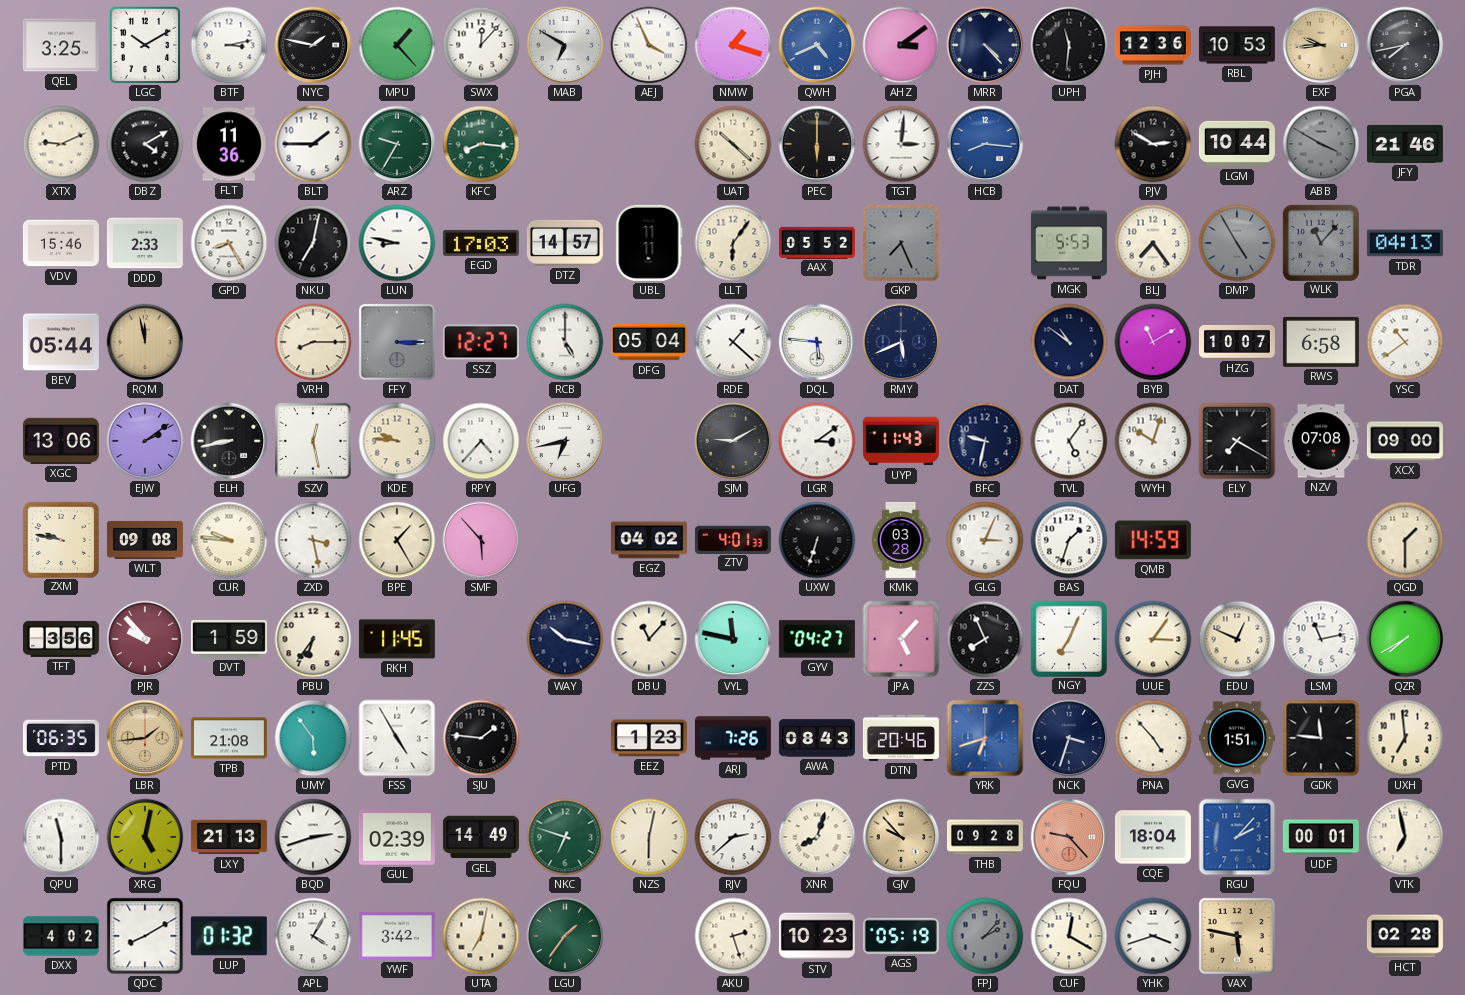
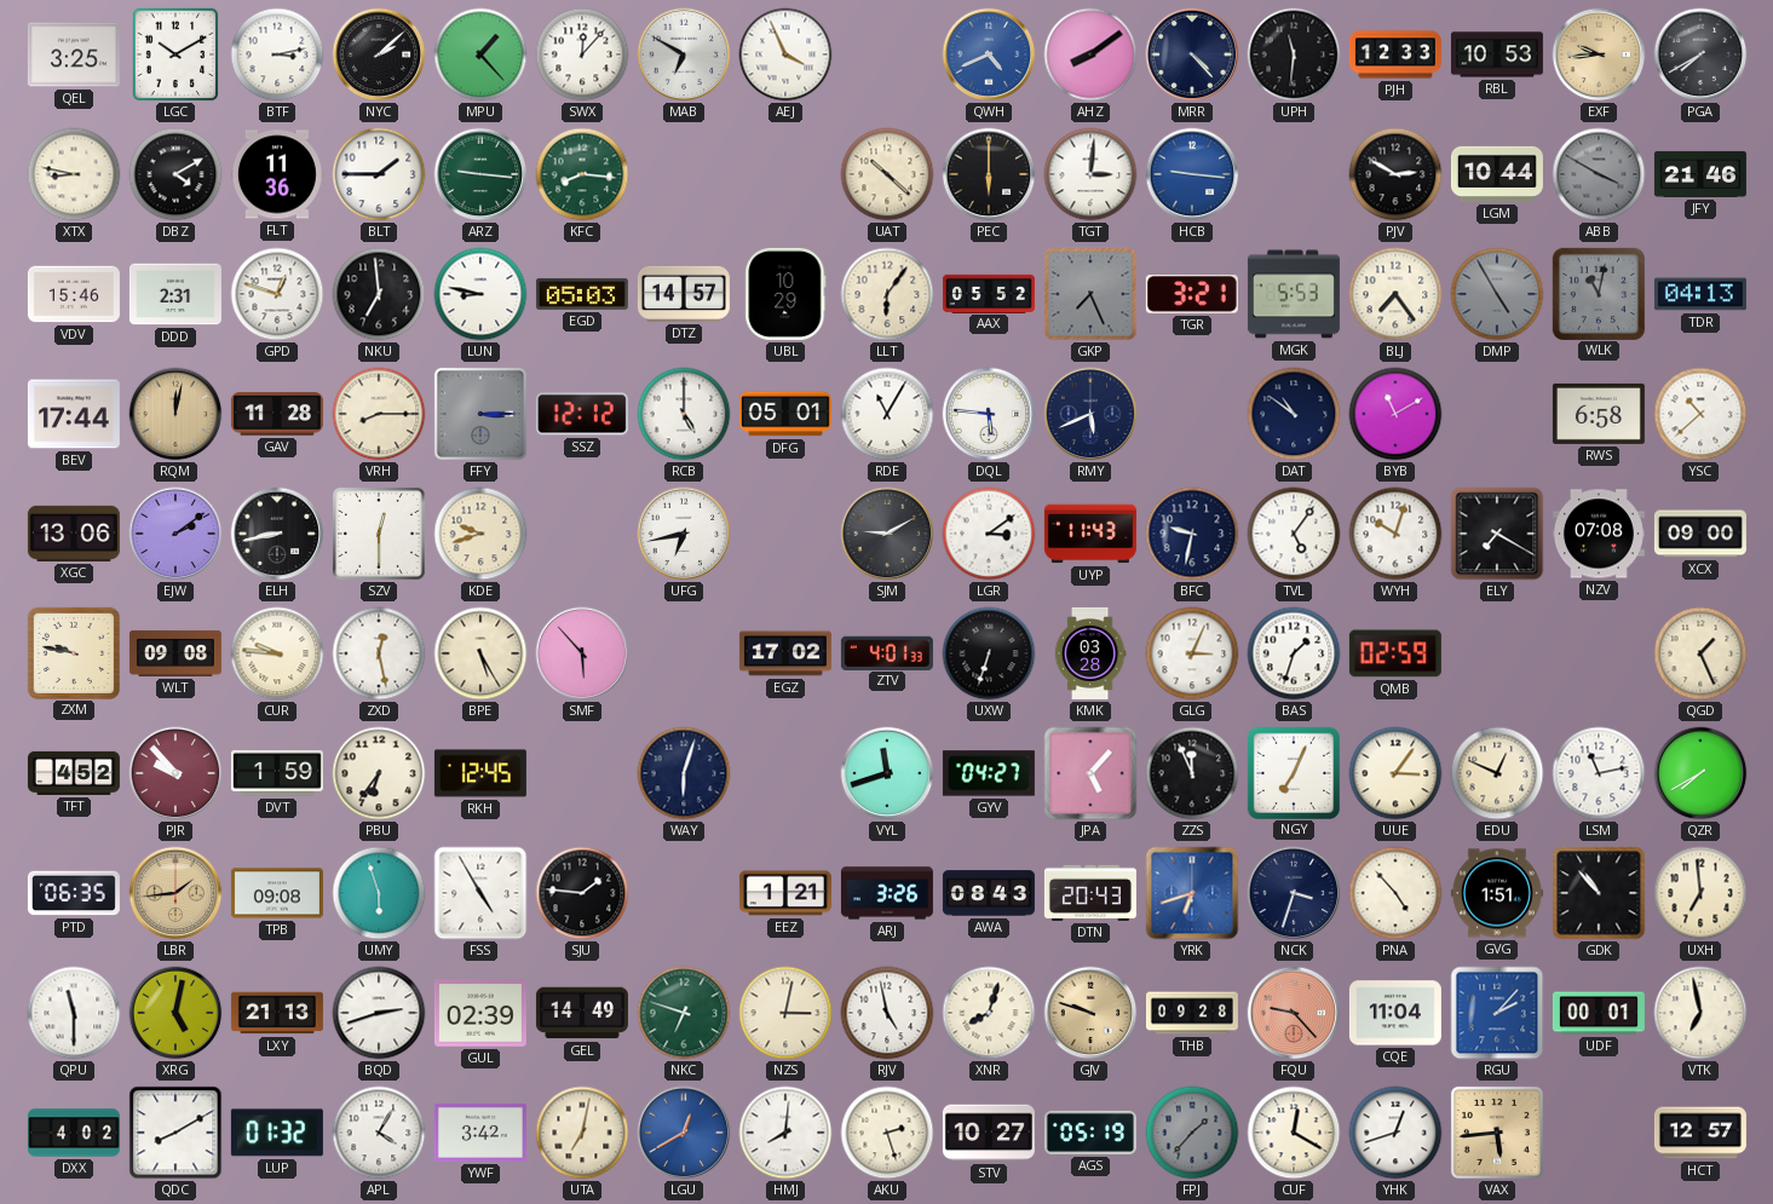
NYC: 1:47 -> 2:08
NMW: 1:18 -> none
AHZ: 3:09 -> 8:09
PJH: 12:36 -> 12:33
PGA: 7:43 -> 7:40
XTX: 9:11 -> 8:47
ARZ: 9:35 -> 9:16
HCB: 8:16 -> 9:16
DDD: 2:33 -> 2:31
GPD: 8:25 -> 12:48
NKU: 7:02 -> 6:59
EGD: 17:03 -> 05:03
UBL: 11:11 -> 10:29
TGR: none -> 3:21
WLK: 11:07 -> 11:02
BEV: 05:44 -> 17:44
RQM: 11:58 -> 12:02
GAV: none -> 11:28
SSZ: 12:27 -> 12:12
DFG: 05:04 -> 05:01
RDE: 1:22 -> 11:05
HZG: 10:07 -> none
YSC: 10:39 -> 10:38
SZV: 12:28 -> 12:30
KDE: 9:46 -> 9:42
RPY: 4:37 -> none
ZXD: 3:28 -> 12:28
BPE: 1:25 -> 5:25
EGZ: 04:02 -> 17:02
QMB: 14:59 -> 02:59
QGD: 1:30 -> 1:26
TFT: 3:56 -> 4:52
RKH: 11:45 -> 12:45
WAY: 10:17 -> 6:03
DBU: 11:07 -> none
VYL: 11:47 -> 11:42
ZZS: 7:56 -> 11:56
TPB: 21:08 -> 09:08
UMY: 5:54 -> 5:57
EEZ: 1:23 -> 1:21
ARJ: 7:26 -> 3:26
DTN: 20:46 -> 20:43
GDK: 11:46 -> 10:53
NZS: 6:02 -> 3:02
RJV: 2:38 -> 4:58
GJV: 9:53 -> 9:48
CQE: 18:04 -> 11:04
LGU: 1:36 -> 12:40
LGU dial: green -> blue
HMJ: none -> 8:01
STV: 10:23 -> 10:27
FPJ: 2:07 -> 1:37
YHK: 3:42 -> 12:42
VAX: 5:47 -> 5:44
HCT: 02:28 -> 12:57
